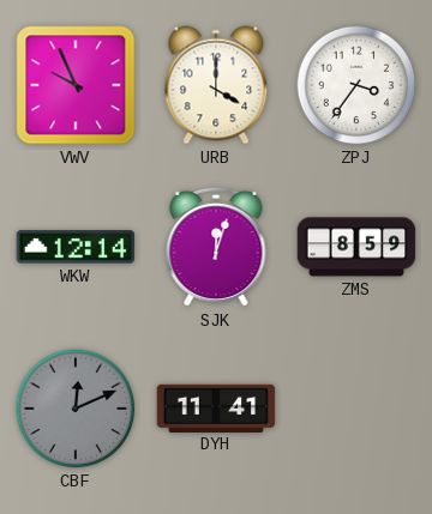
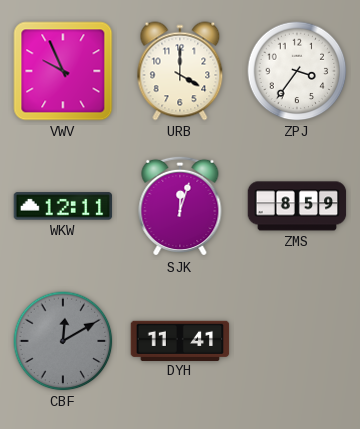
WKW: 12:14 -> 12:11
CBF: 12:11 -> 12:10
